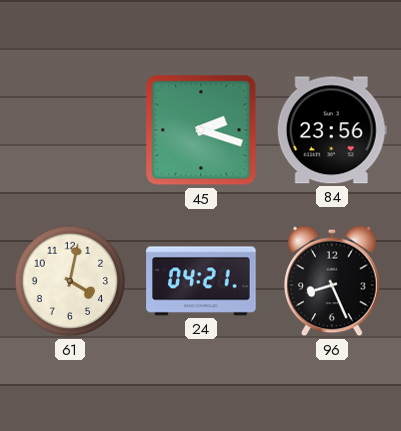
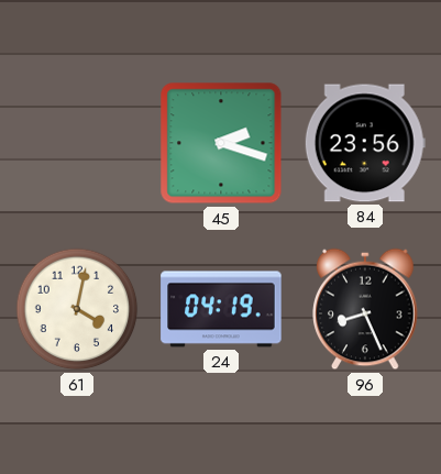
24: 04:21 -> 04:19
